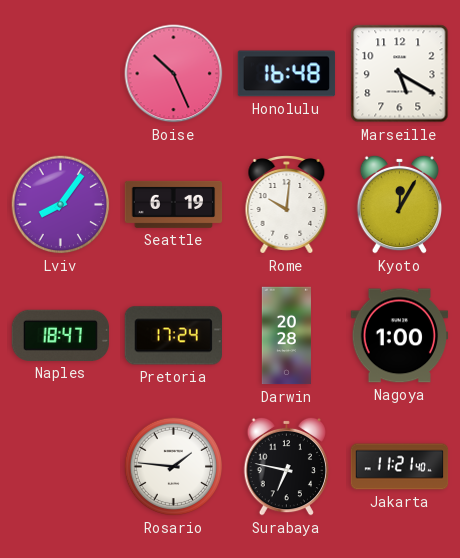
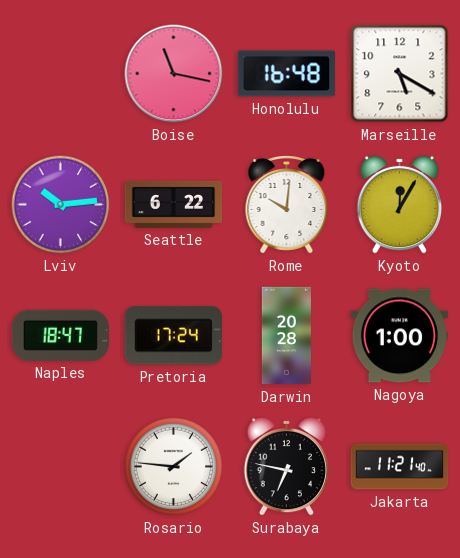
Boise: 10:26 -> 11:17
Lviv: 8:06 -> 10:14
Seattle: 6:19 -> 6:22
